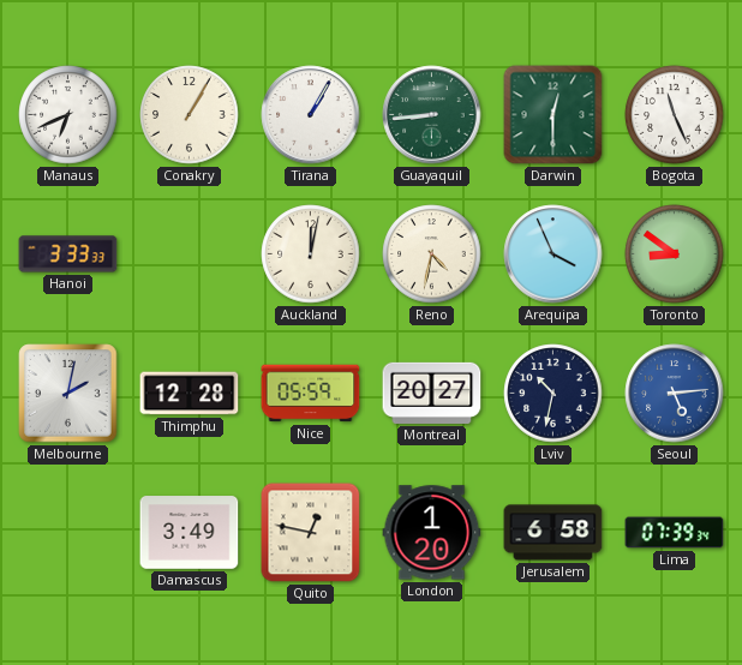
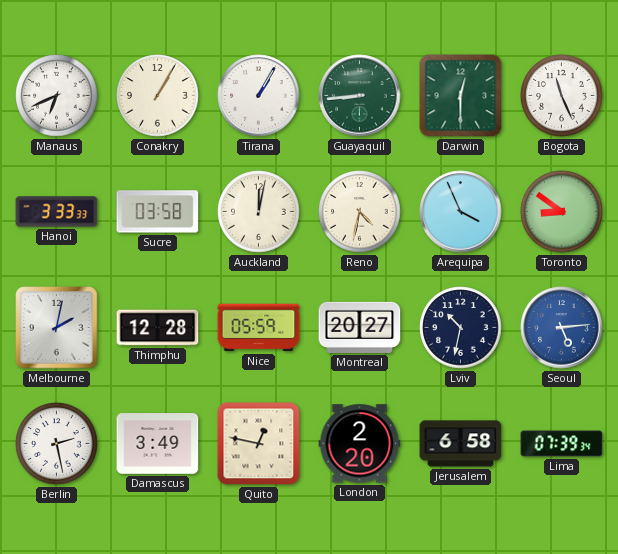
Sucre: none -> 03:58
Berlin: none -> 2:28
London: 1:20 -> 2:20
